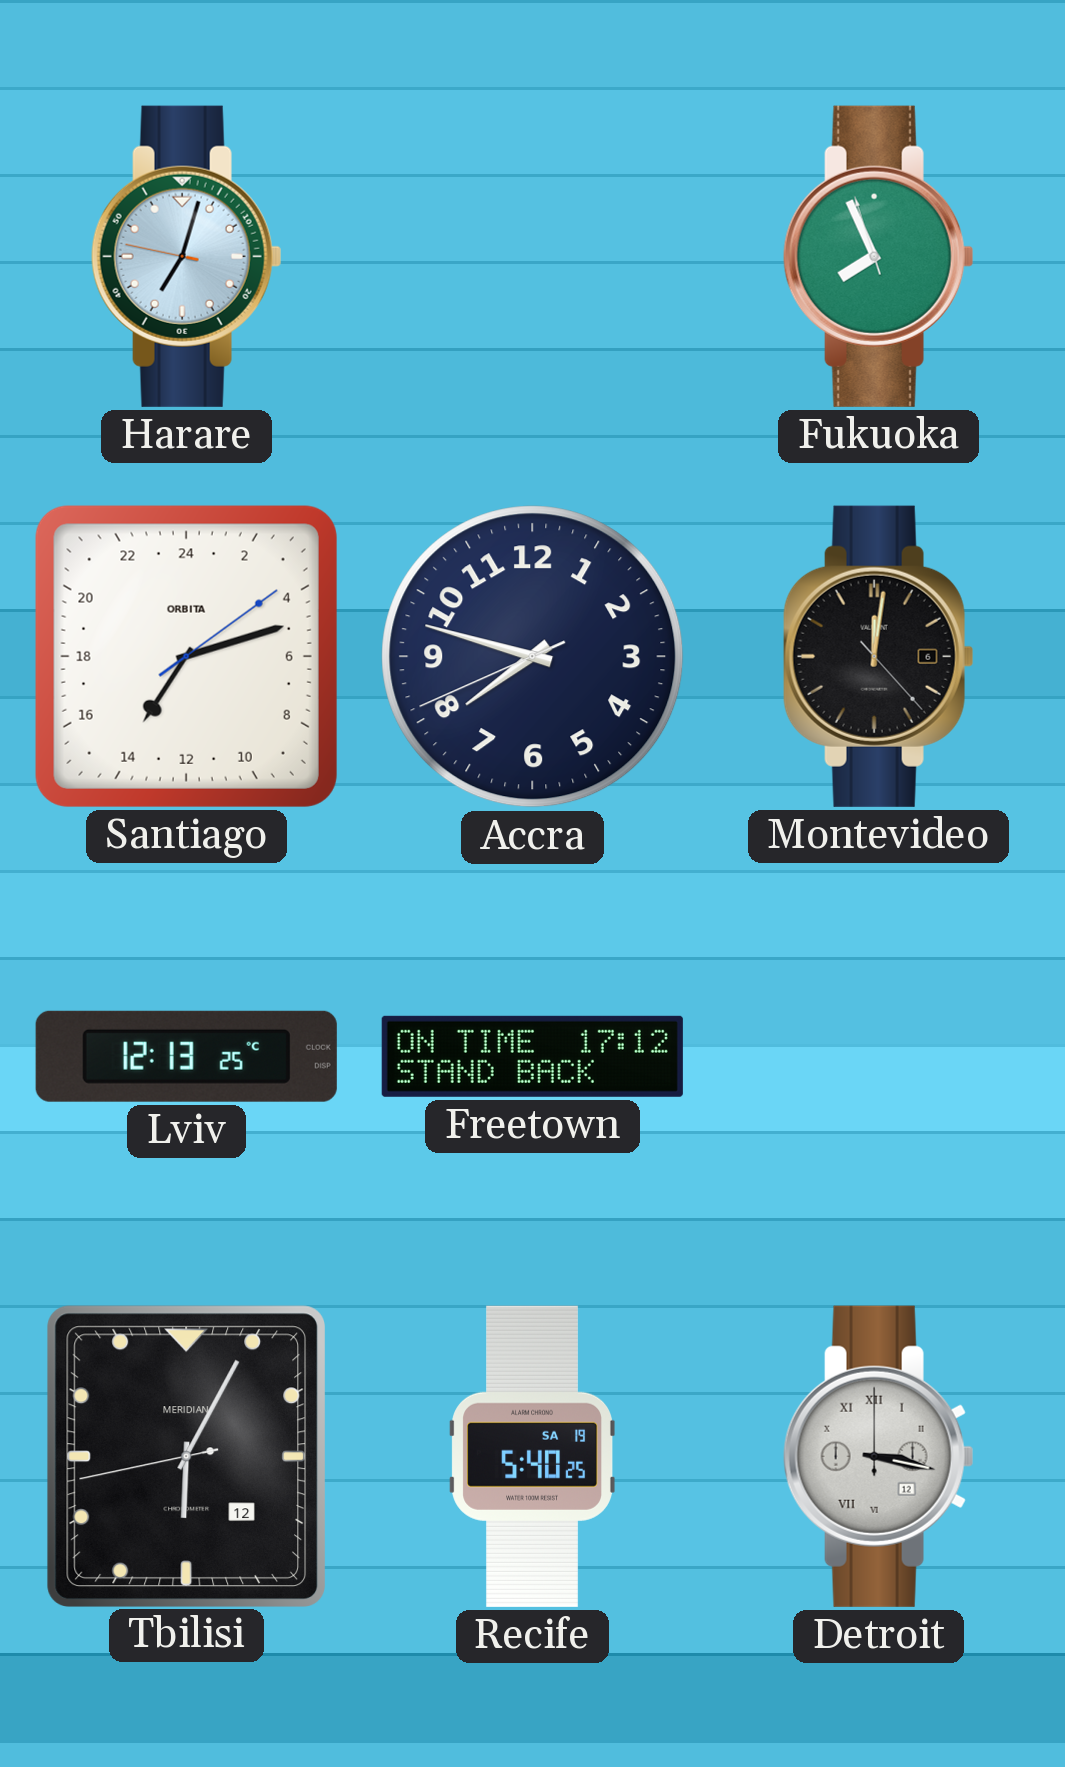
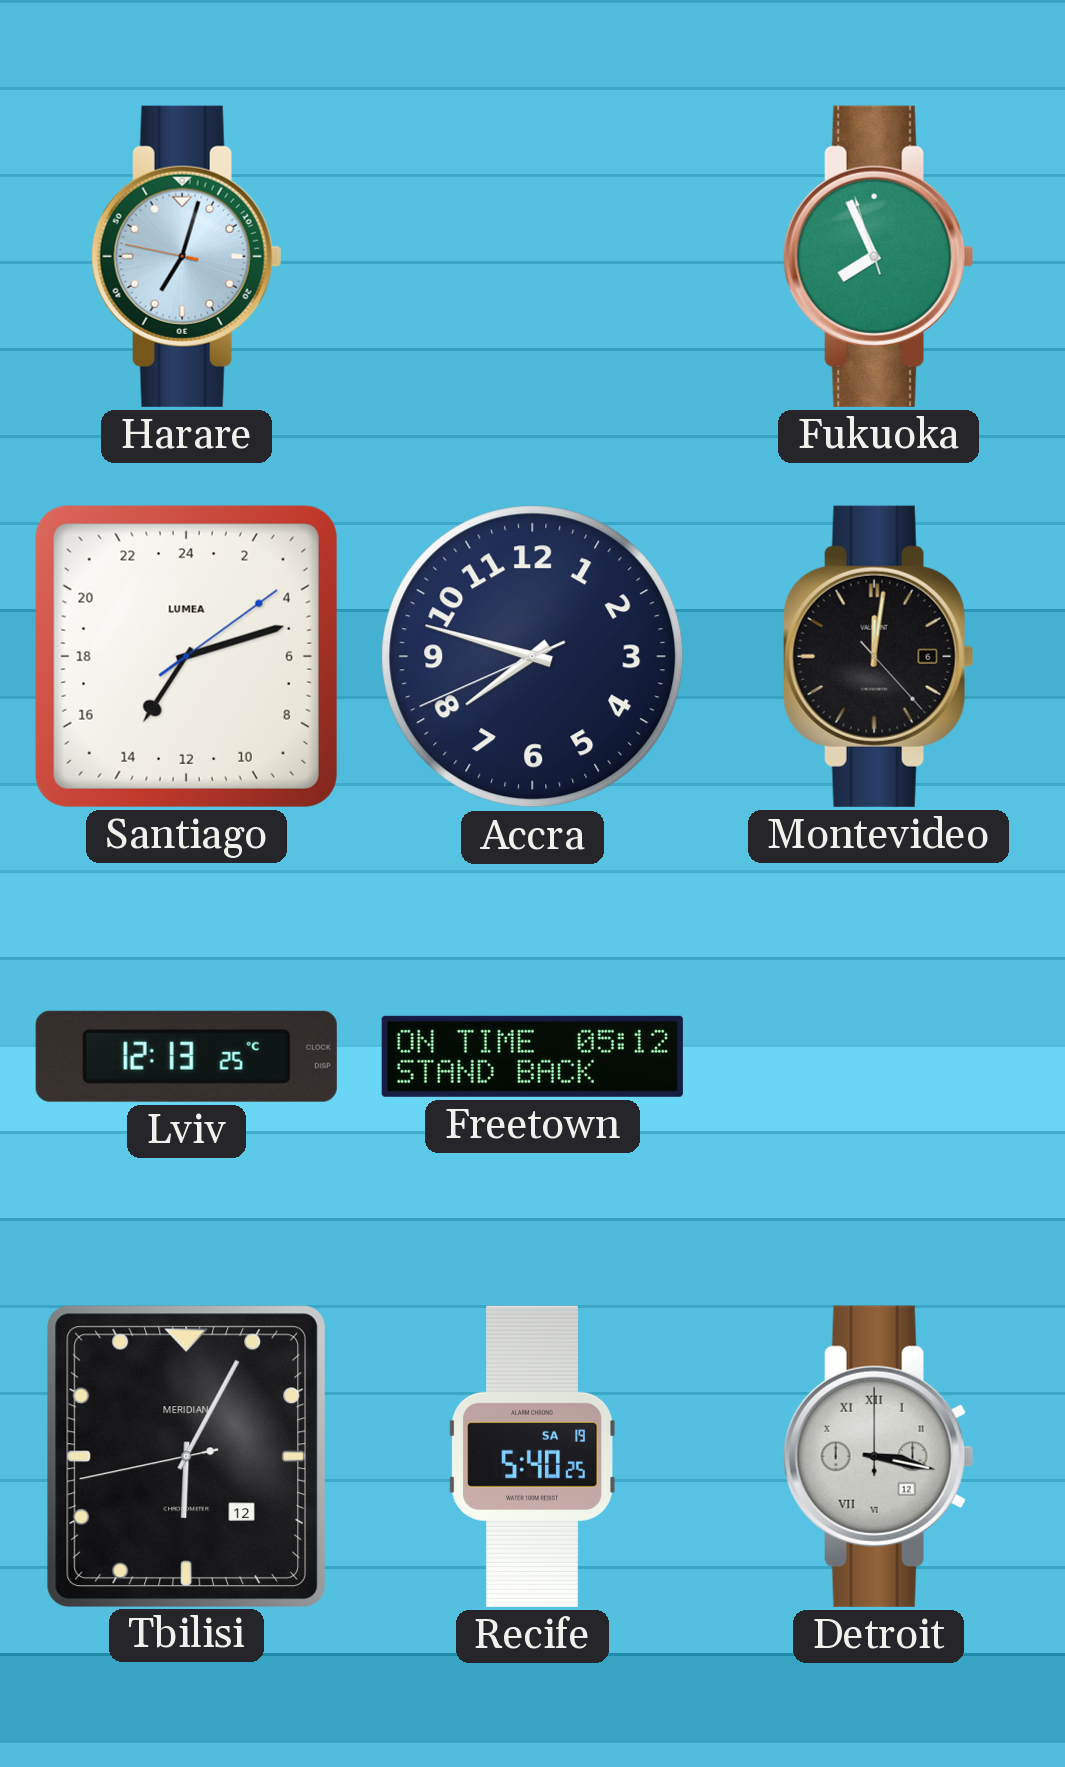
Santiago brand: ORBITA -> LUMEA
Freetown: 17:12 -> 05:12
